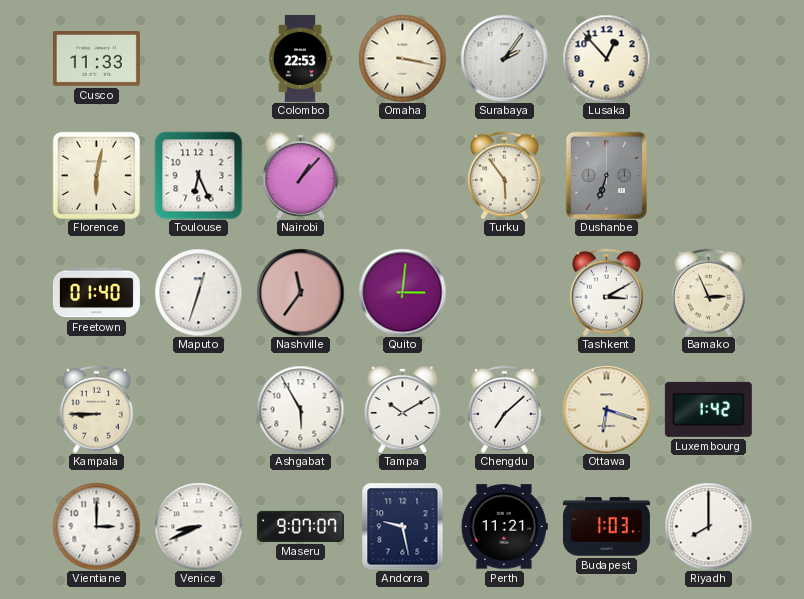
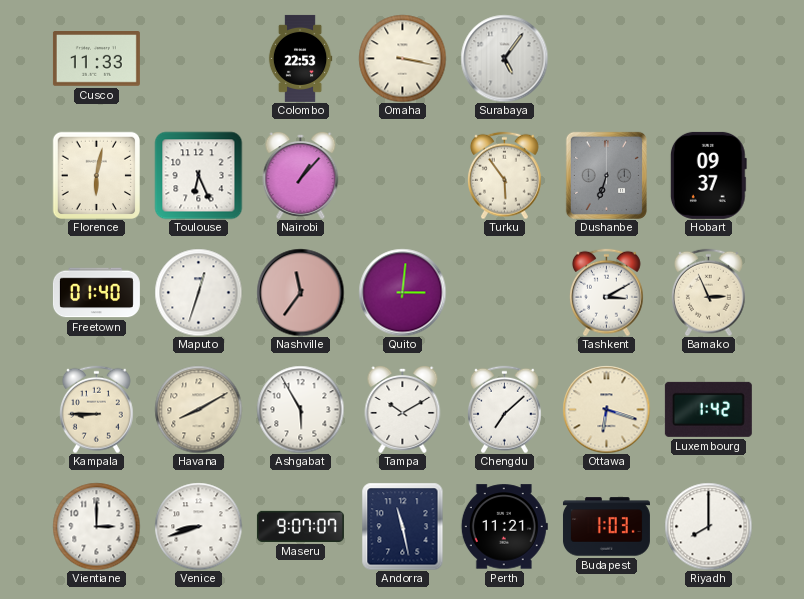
Surabaya: 2:06 -> 5:06
Lusaka: 12:53 -> none
Hobart: none -> 09:37
Havana: none -> 8:10
Venice: 8:41 -> 8:42
Andorra: 9:28 -> 11:28
